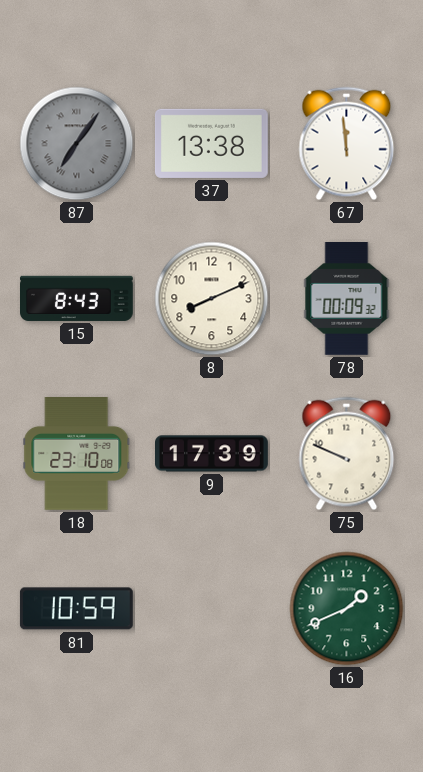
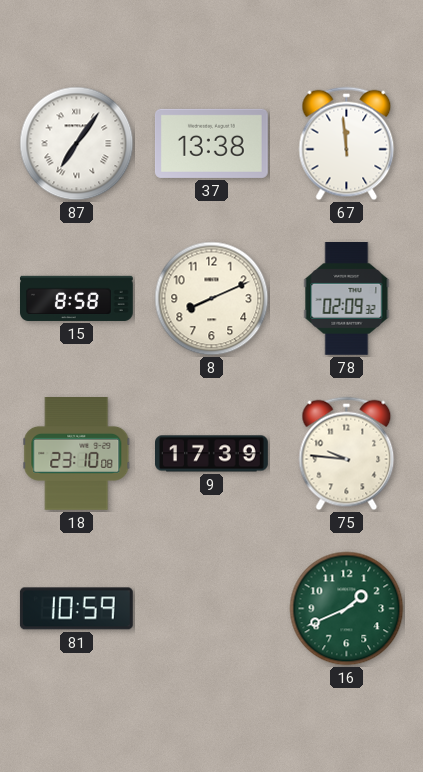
87 dial: grey -> white
15: 8:43 -> 8:58
78: 00:09 -> 02:09
75: 9:49 -> 9:46
